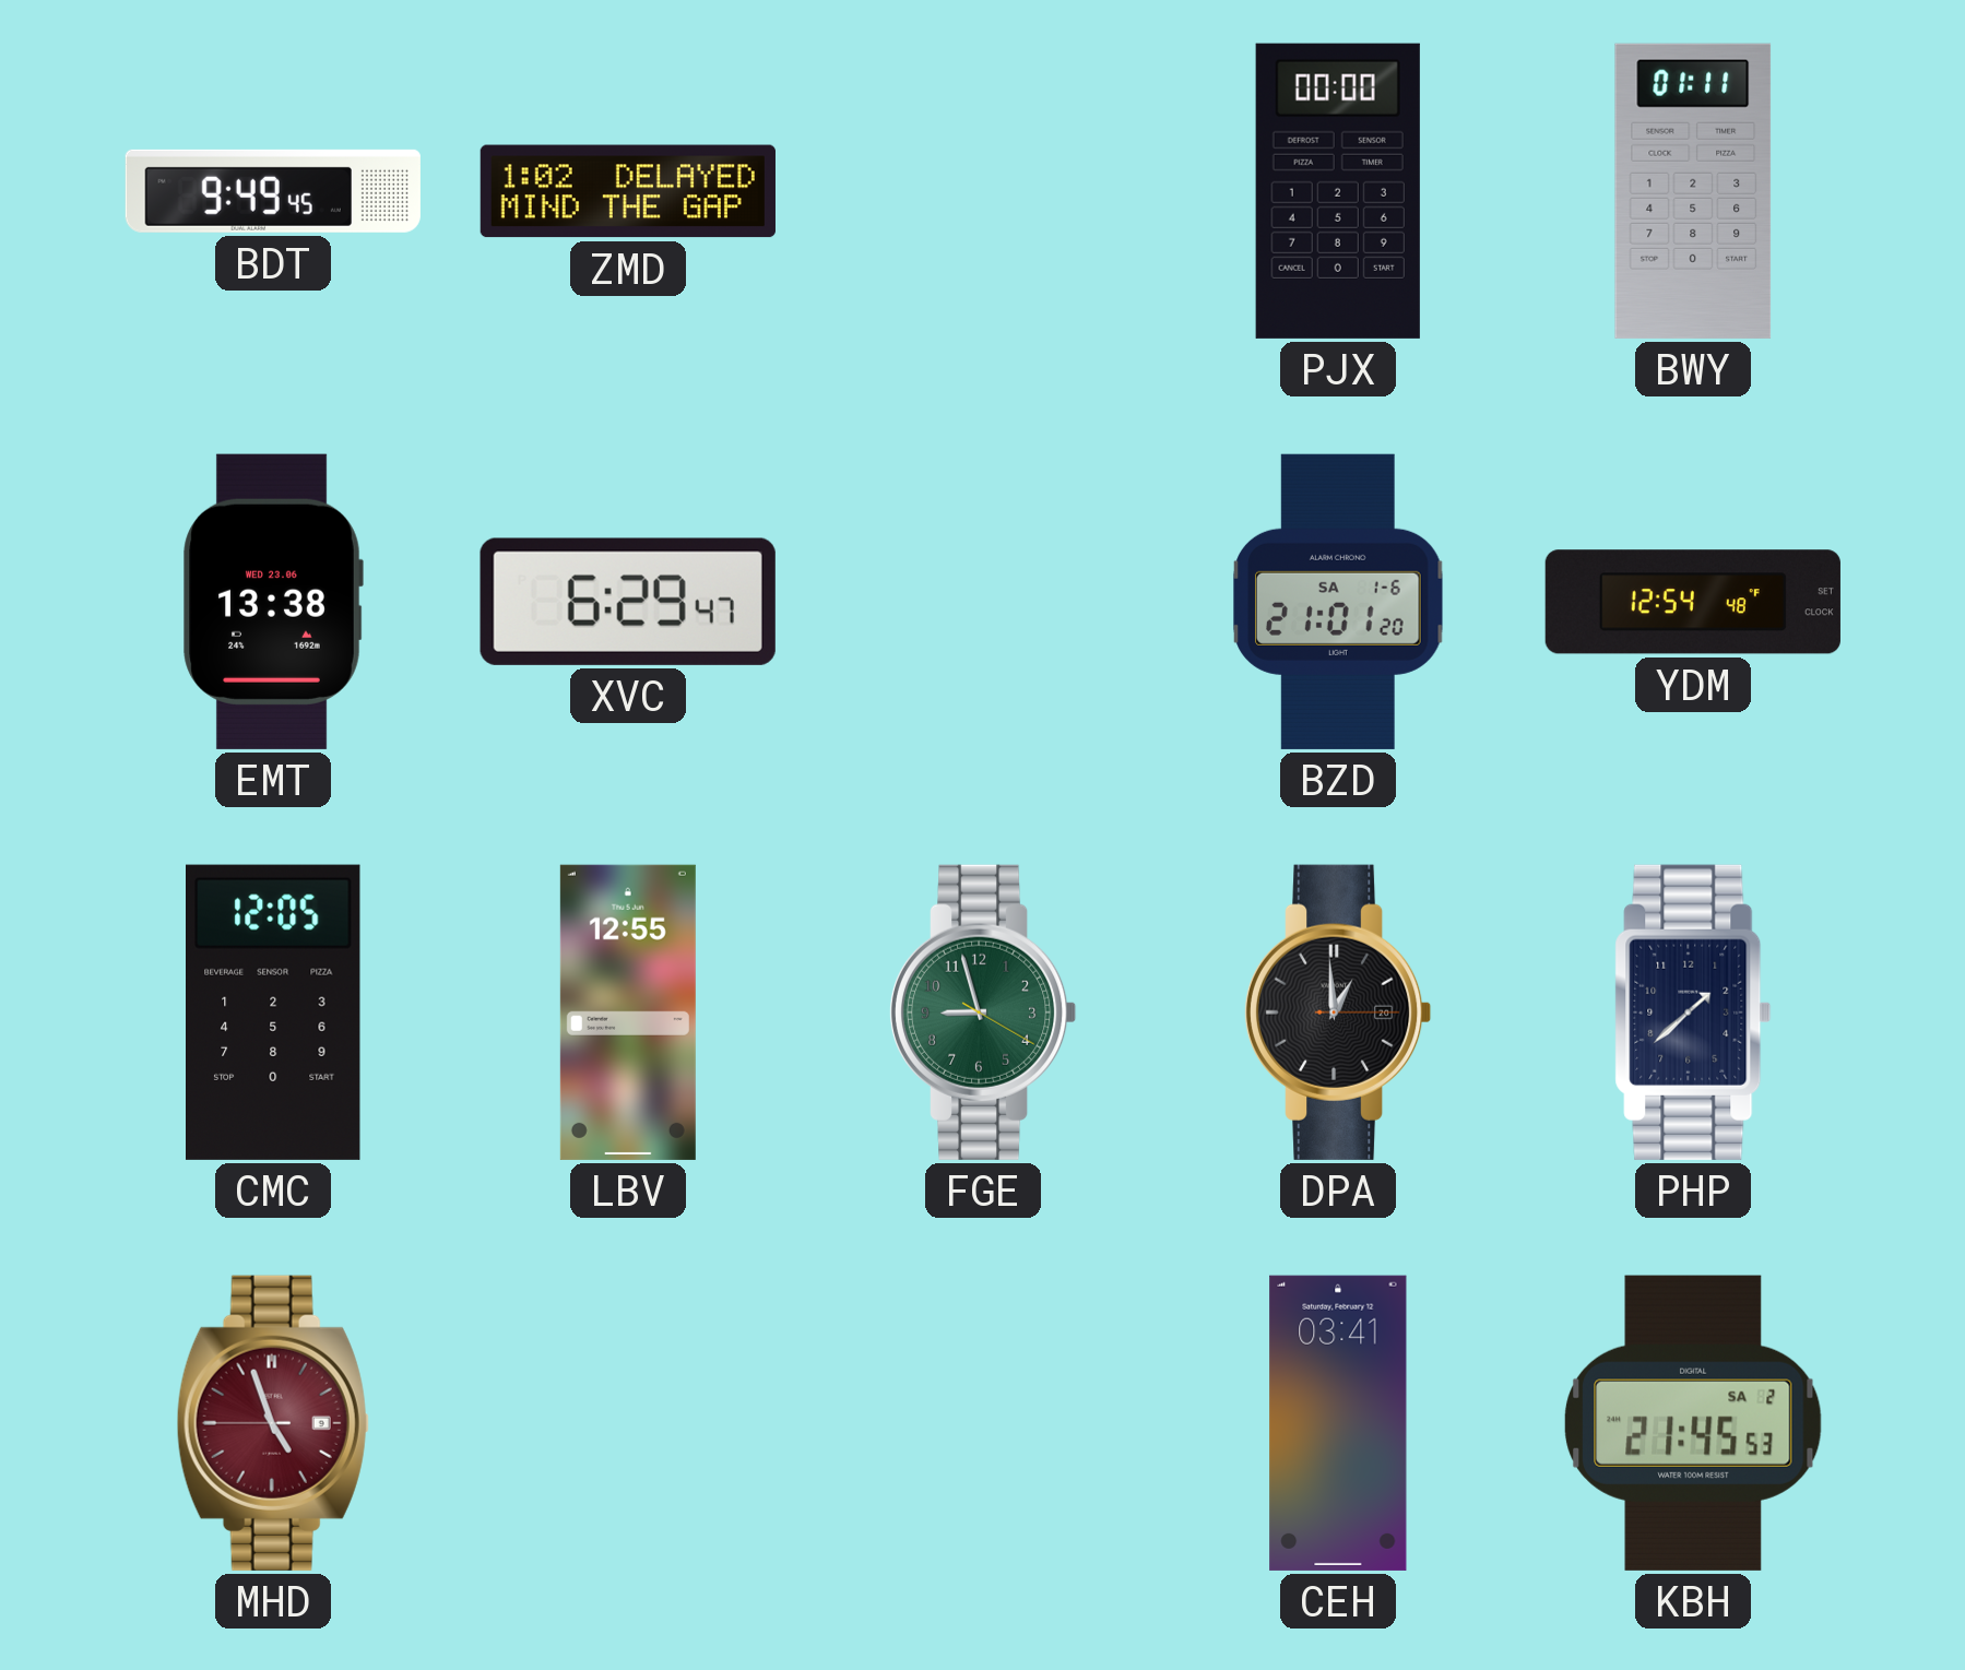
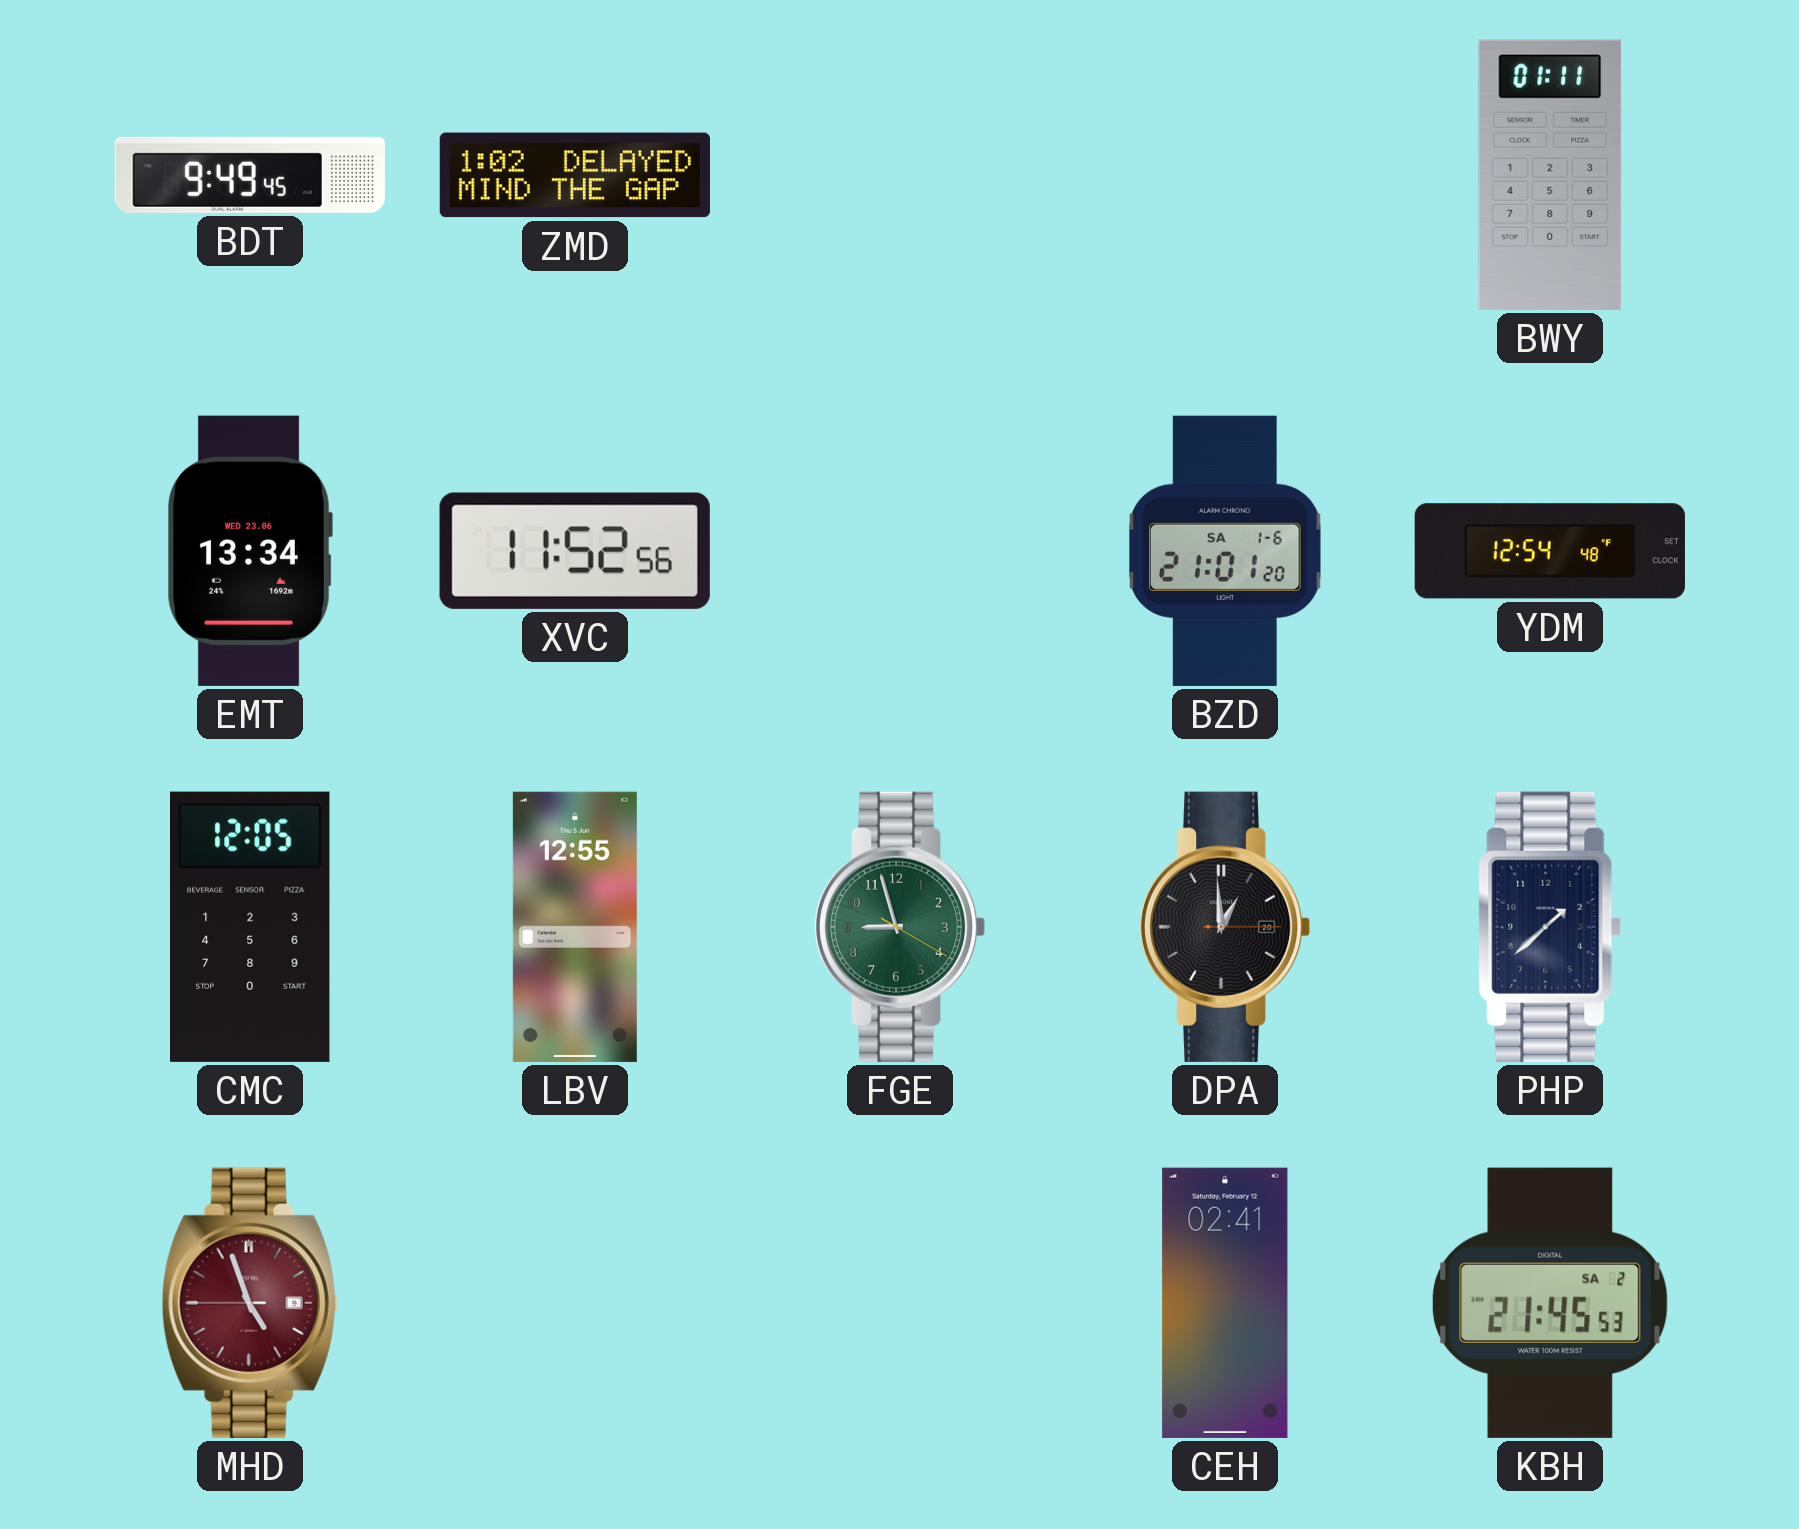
PJX: 00:00 -> none
EMT: 13:38 -> 13:34
XVC: 6:29 -> 11:52
CEH: 03:41 -> 02:41
